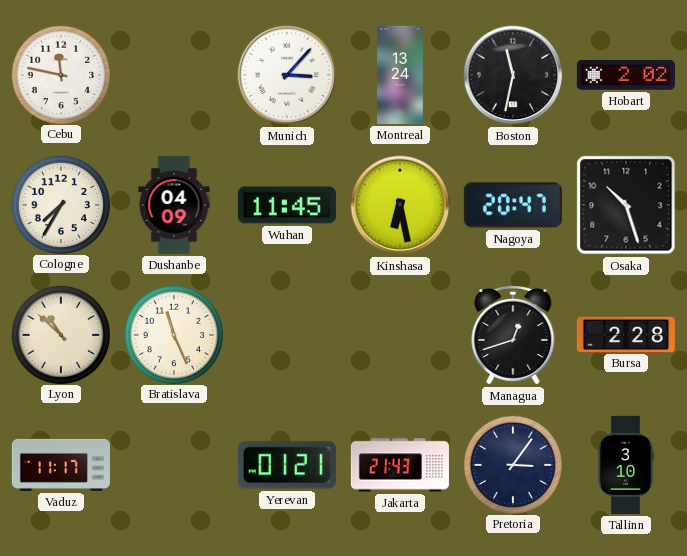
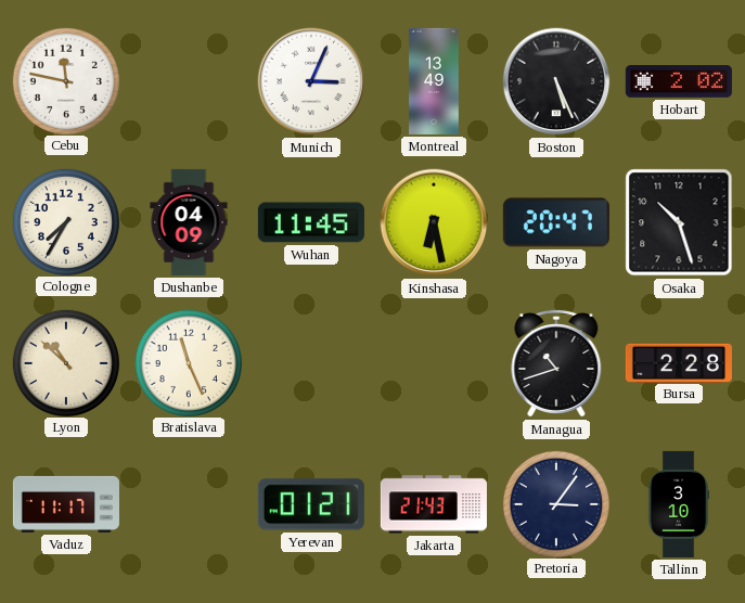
Munich: 3:07 -> 3:04
Montreal: 13:24 -> 13:49
Boston: 11:32 -> 5:26
Managua: 12:42 -> 10:42
